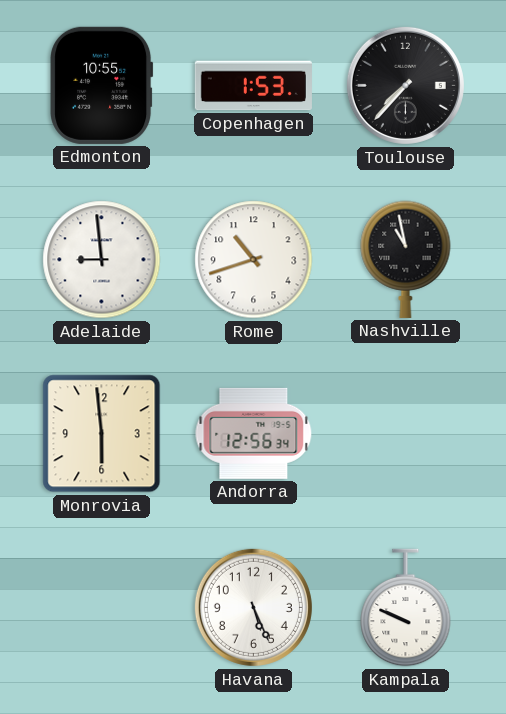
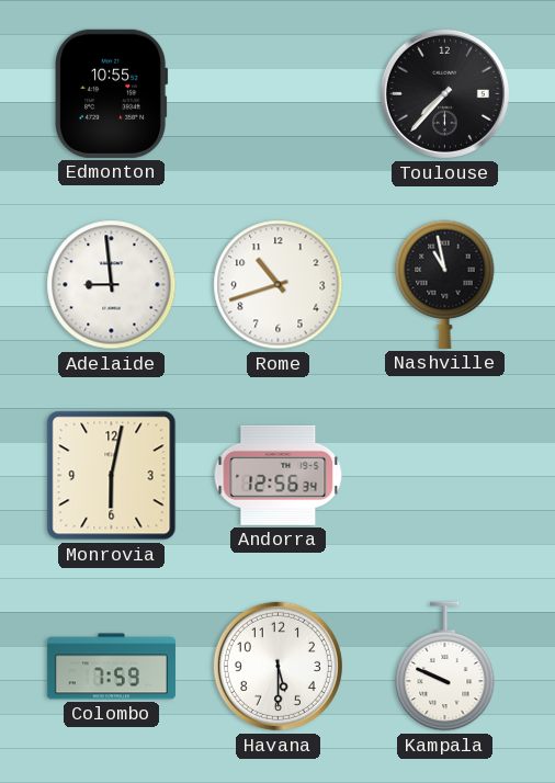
Copenhagen: 1:53 -> none
Monrovia: 5:59 -> 6:02
Colombo: none -> 7:59
Havana: 5:26 -> 5:30
